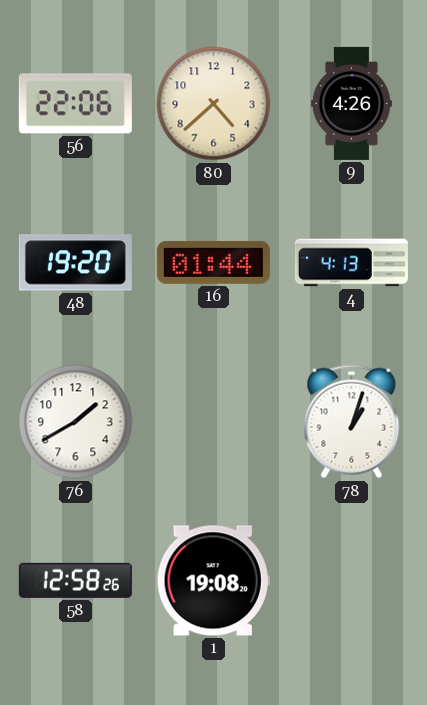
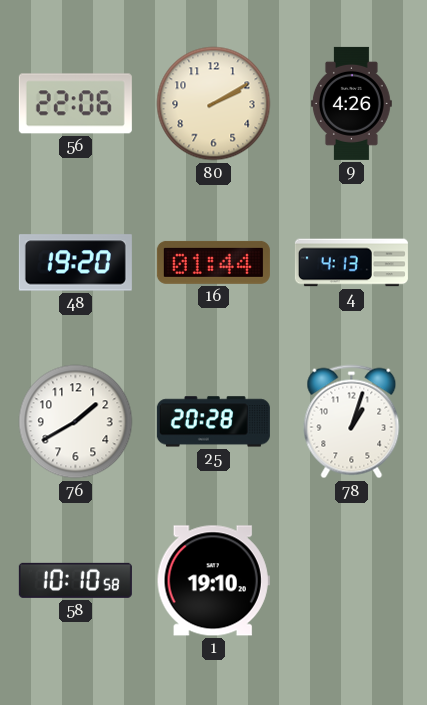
80: 4:38 -> 2:10
25: none -> 20:28
58: 12:58 -> 10:10
1: 19:08 -> 19:10
